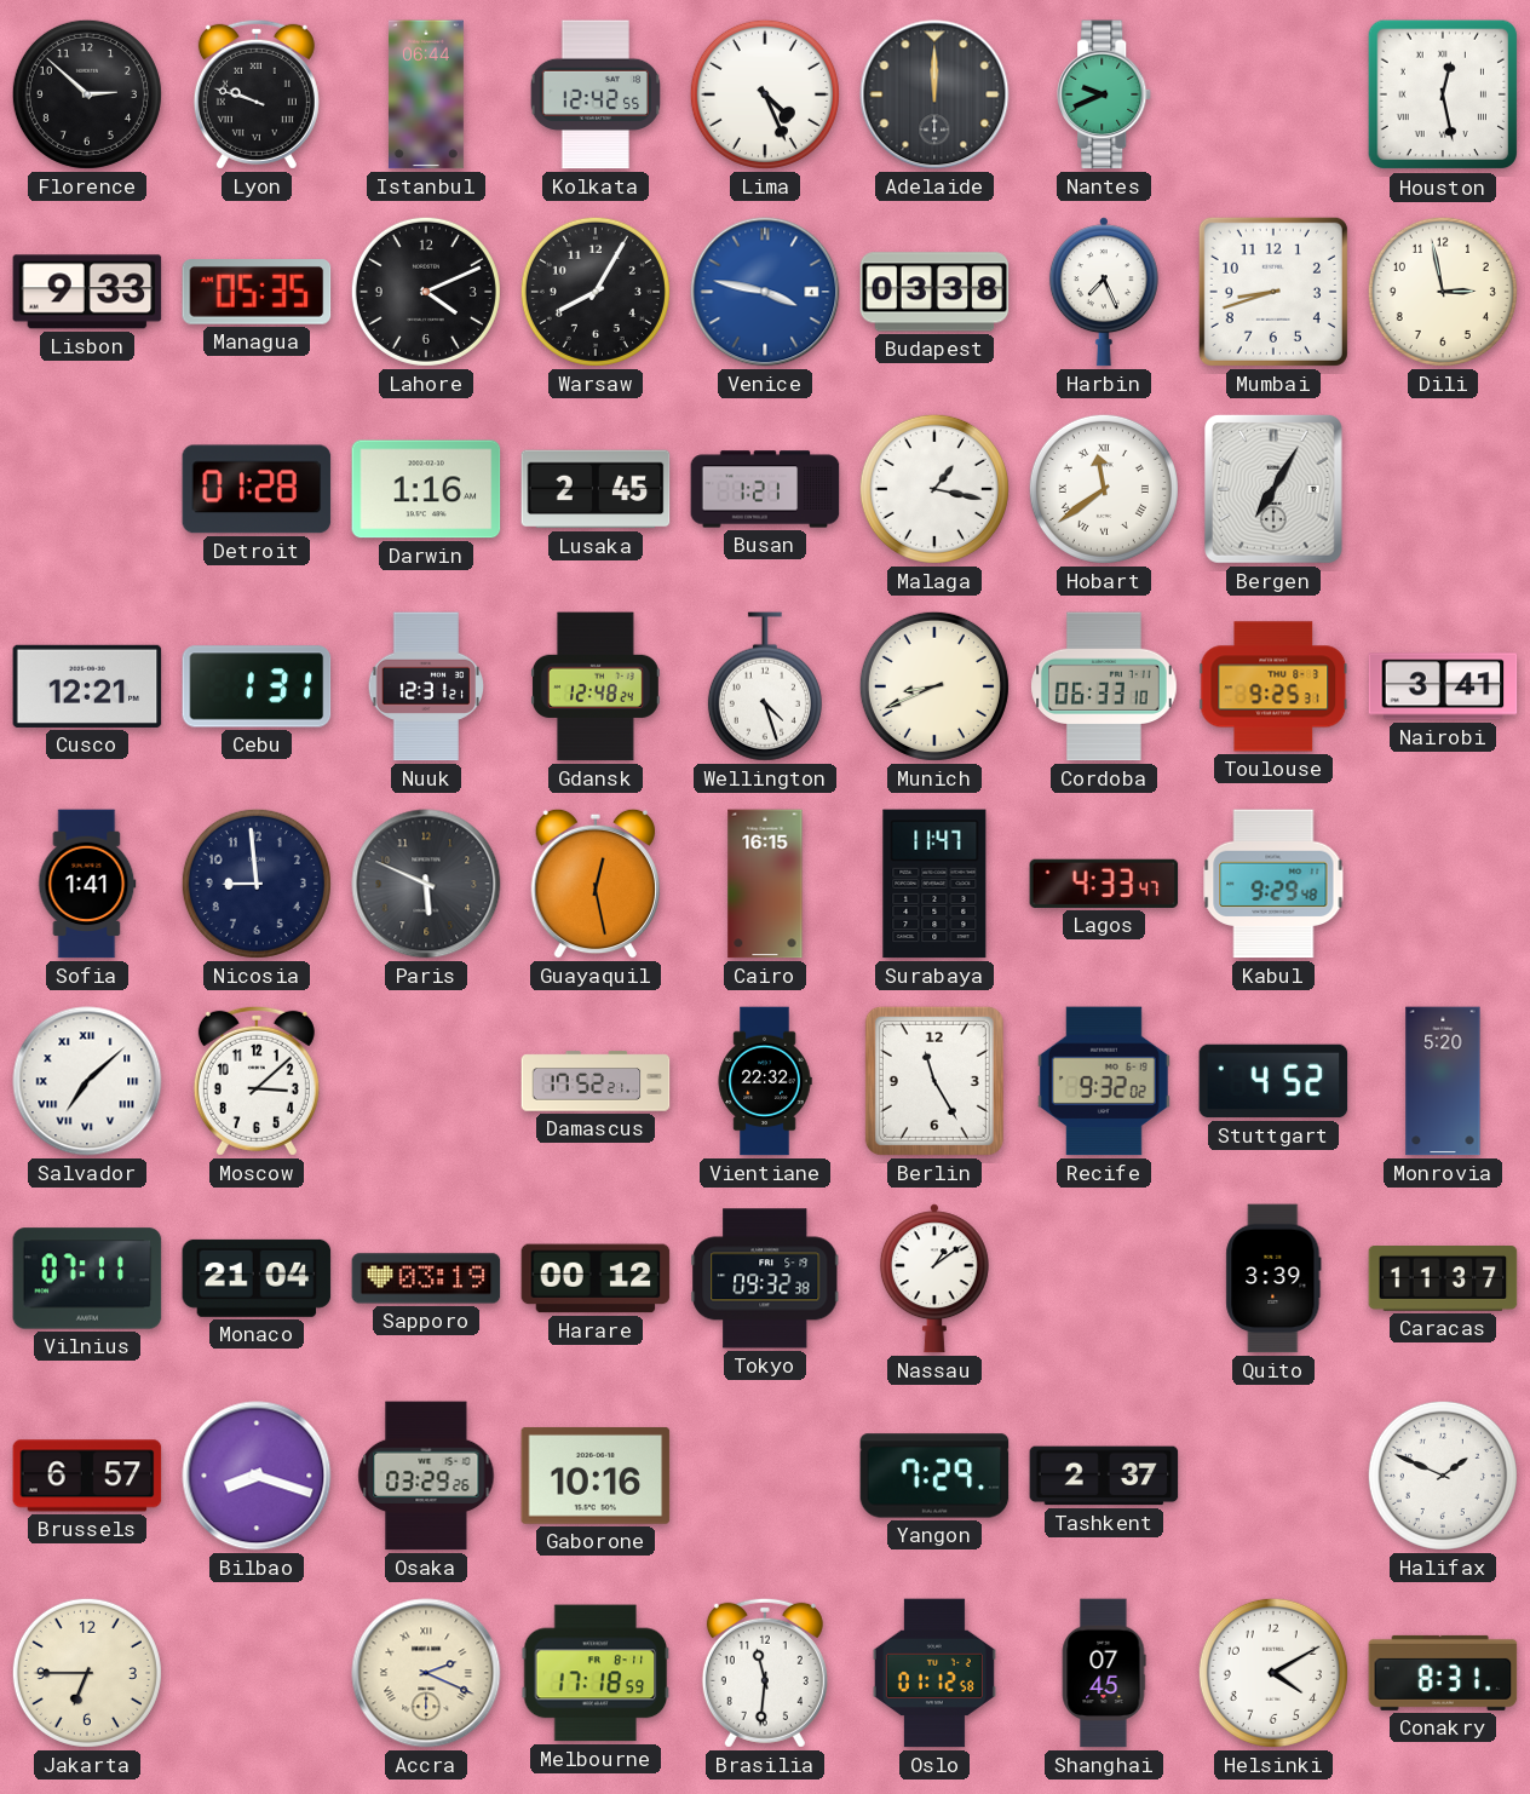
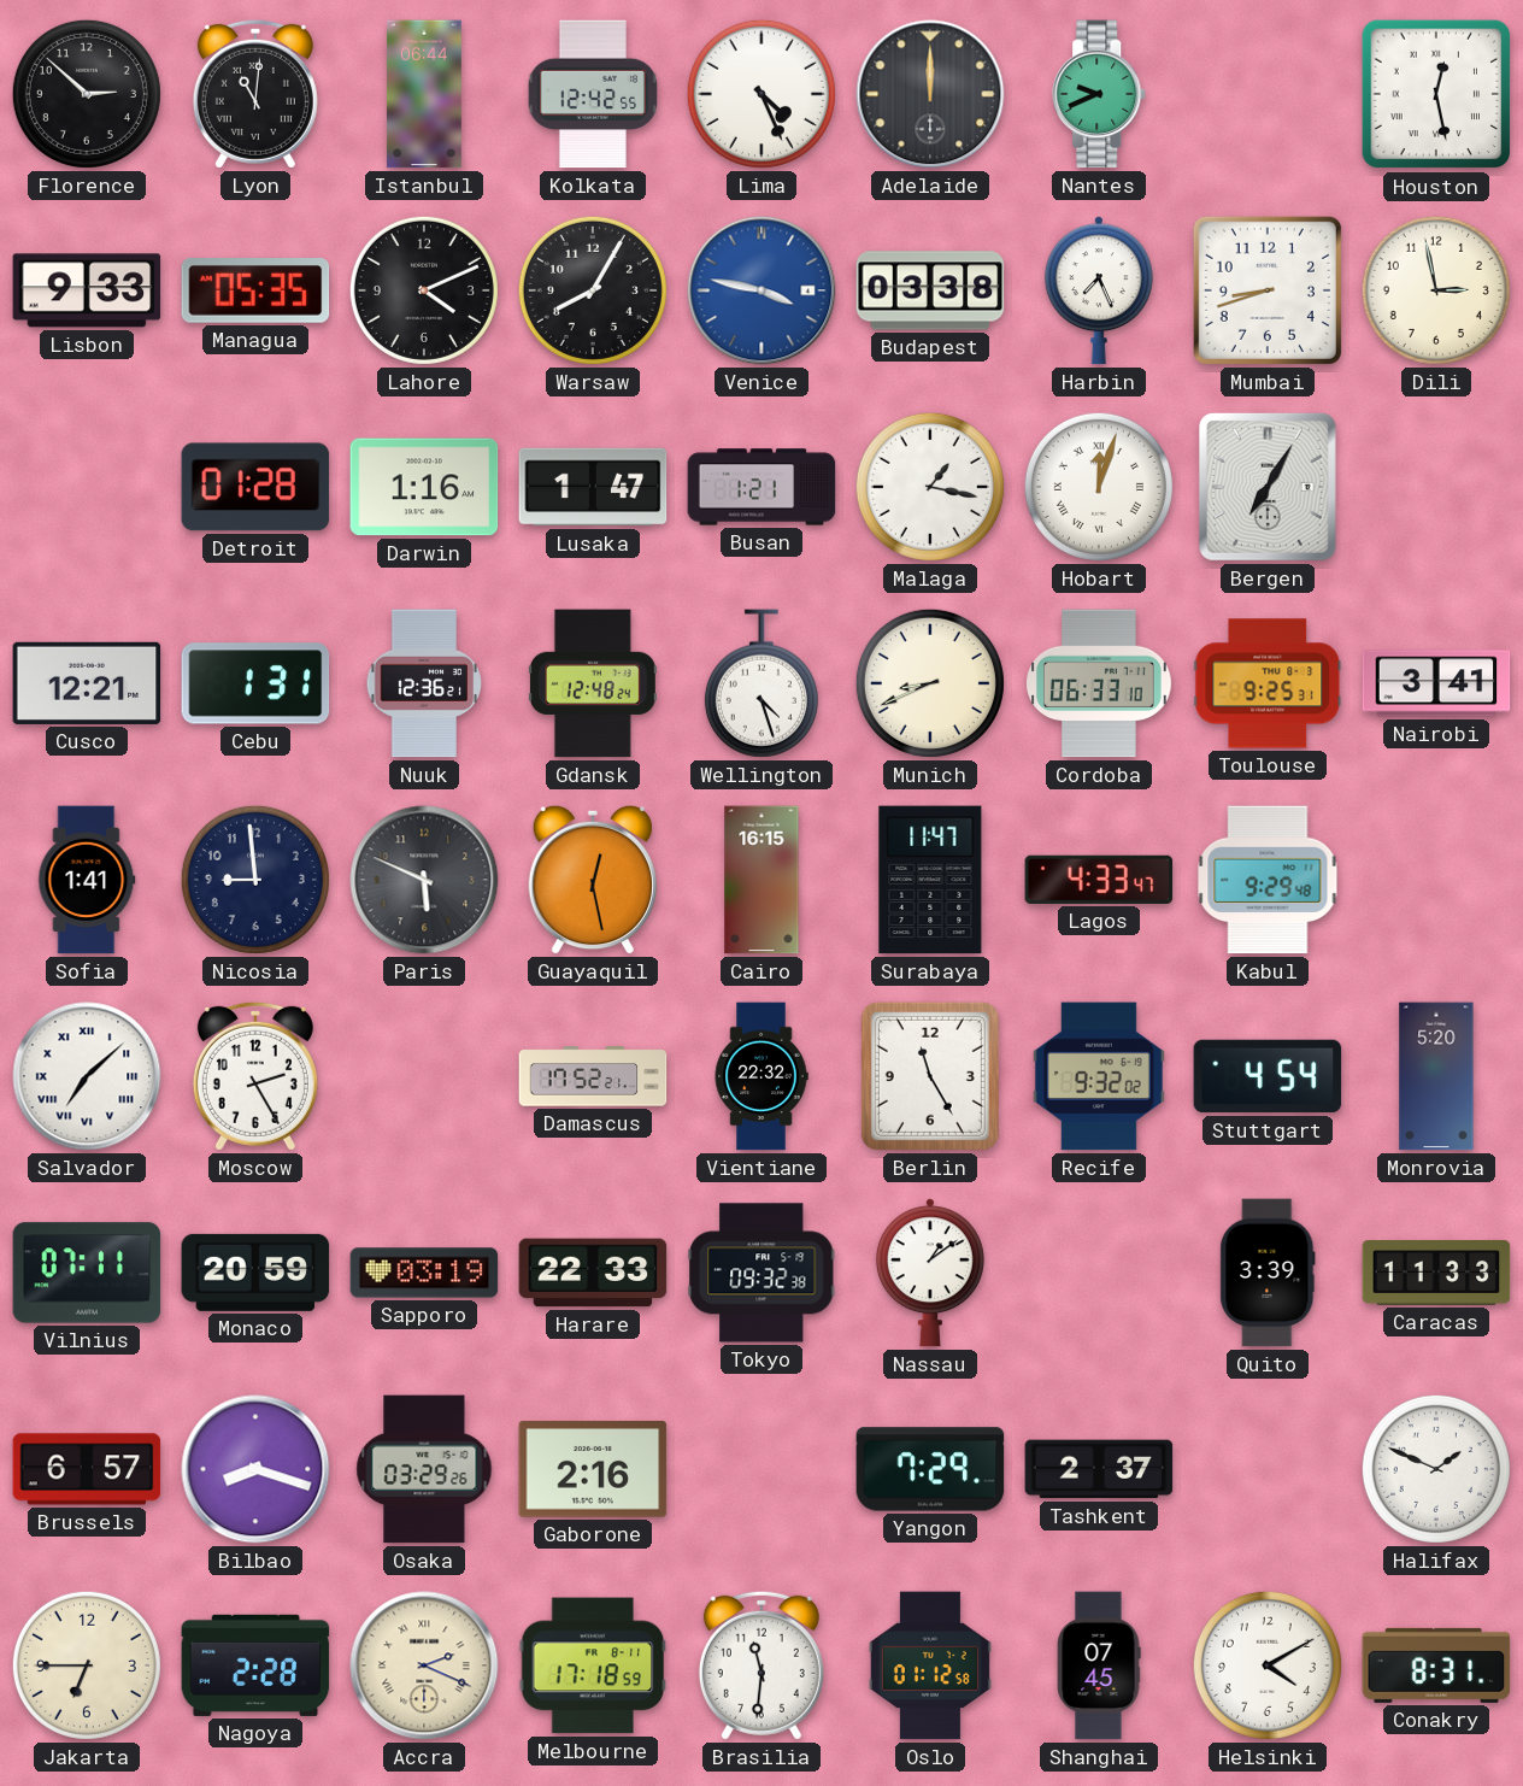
Lyon: 9:48 -> 11:01
Lusaka: 2:45 -> 1:47
Hobart: 11:39 -> 12:03
Nuuk: 12:31 -> 12:36
Moscow: 3:08 -> 2:25
Stuttgart: 4:52 -> 4:54
Monaco: 21:04 -> 20:59
Harare: 00:12 -> 22:33
Caracas: 11:37 -> 11:33
Gaborone: 10:16 -> 2:16
Nagoya: none -> 2:28
